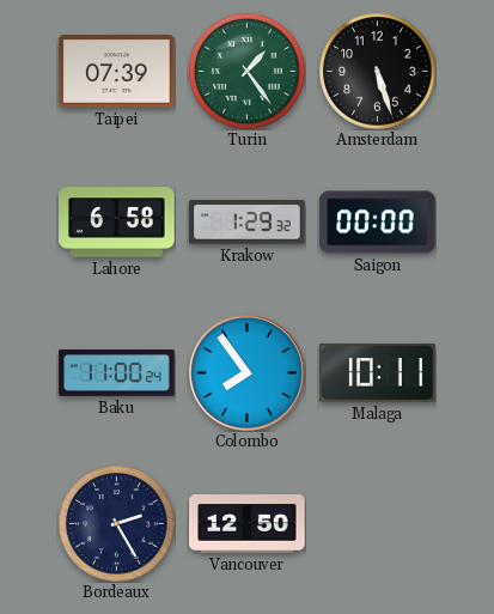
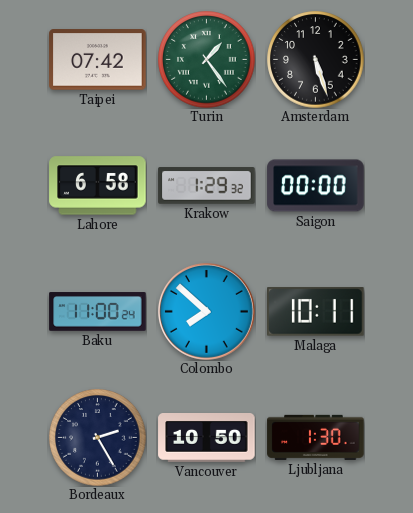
Taipei: 07:39 -> 07:42
Colombo: 7:54 -> 7:52
Vancouver: 12:50 -> 10:50
Ljubljana: none -> 1:30
